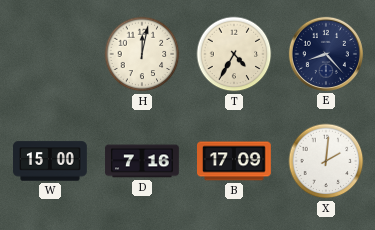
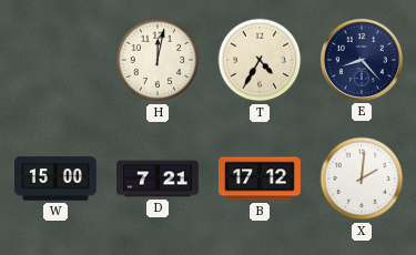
D: 7:16 -> 7:21
B: 17:09 -> 17:12
